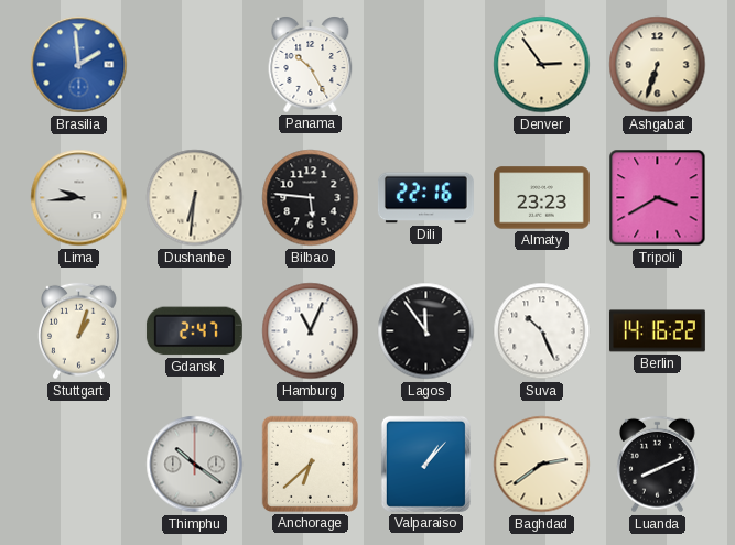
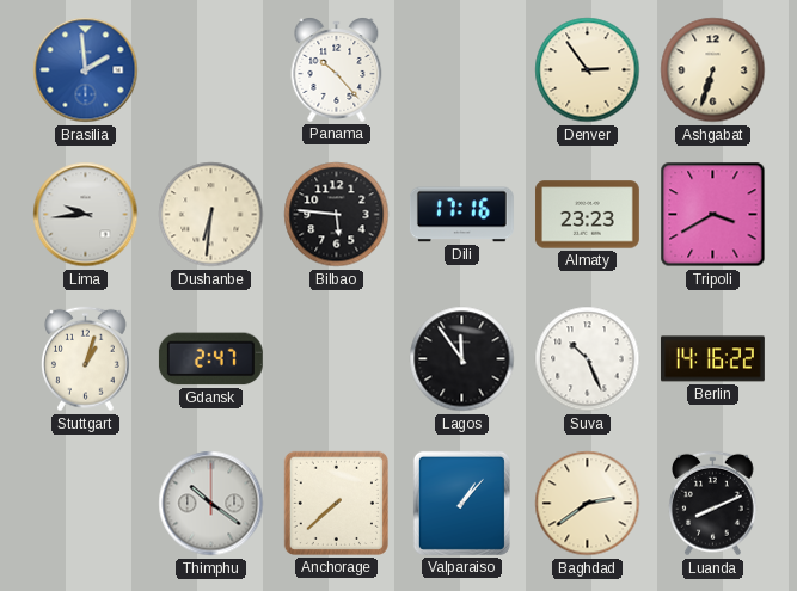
Panama: 10:25 -> 10:23
Dili: 22:16 -> 17:16
Hamburg: 11:04 -> none
Anchorage: 6:38 -> 7:38
